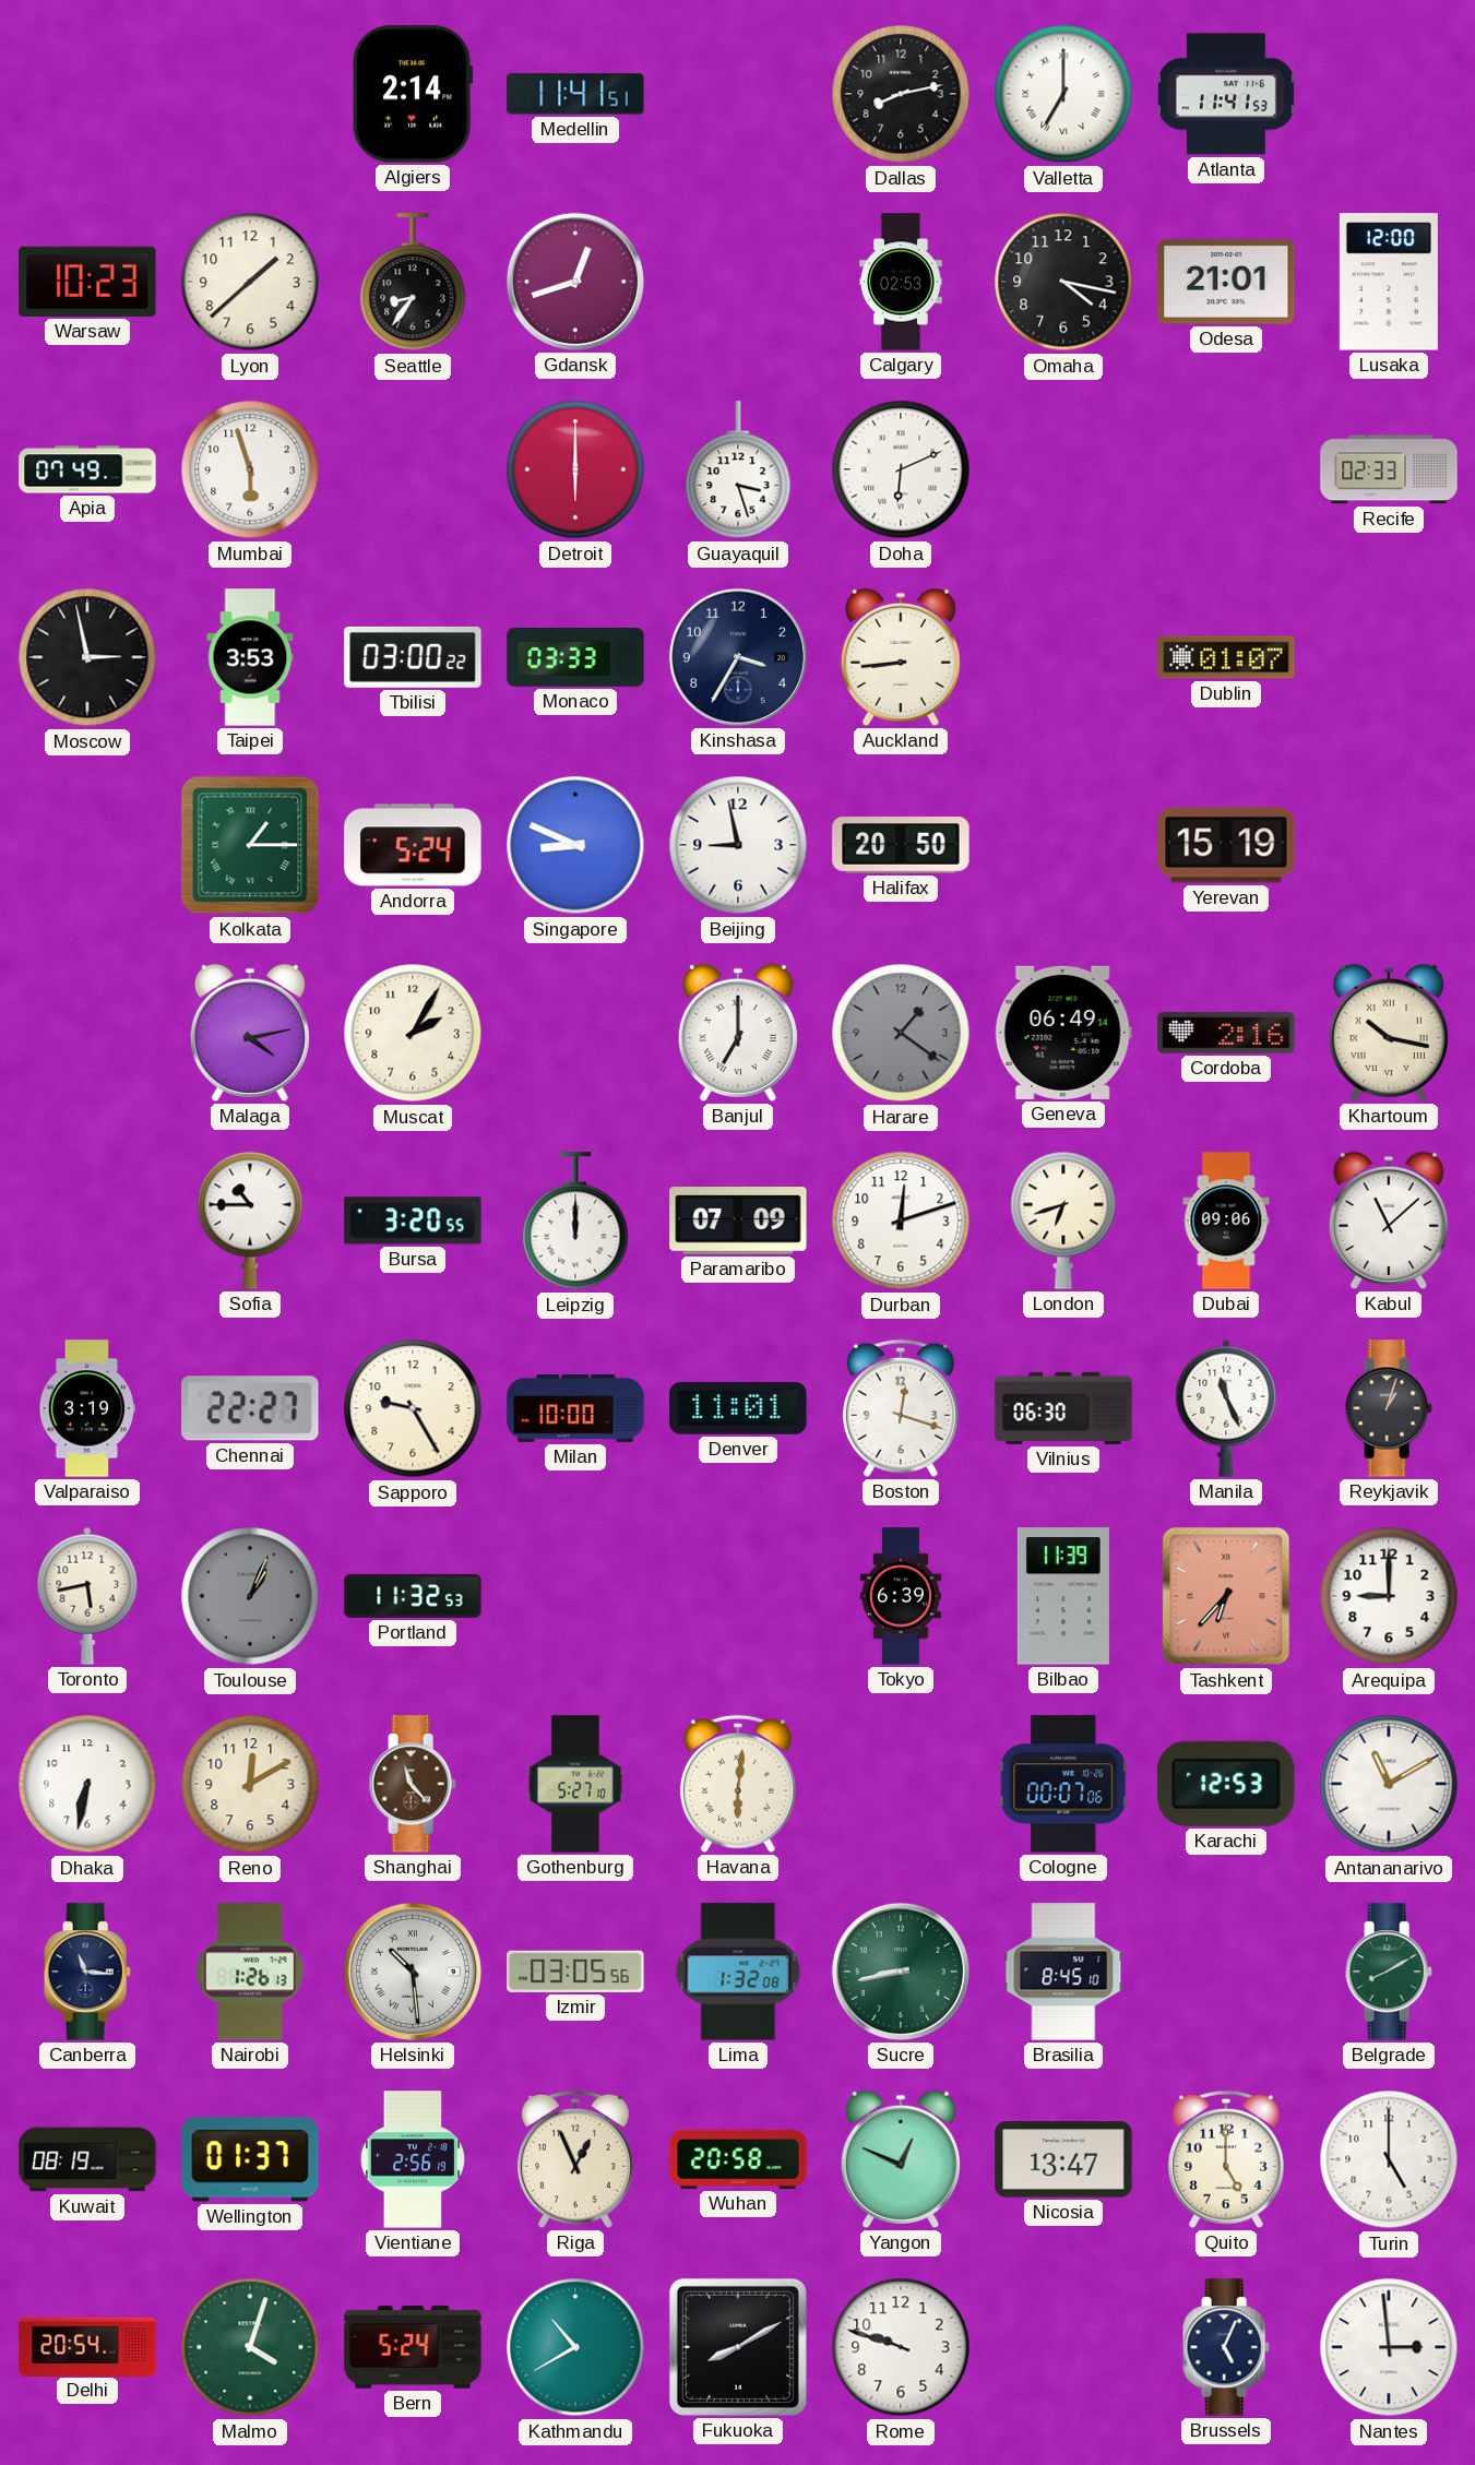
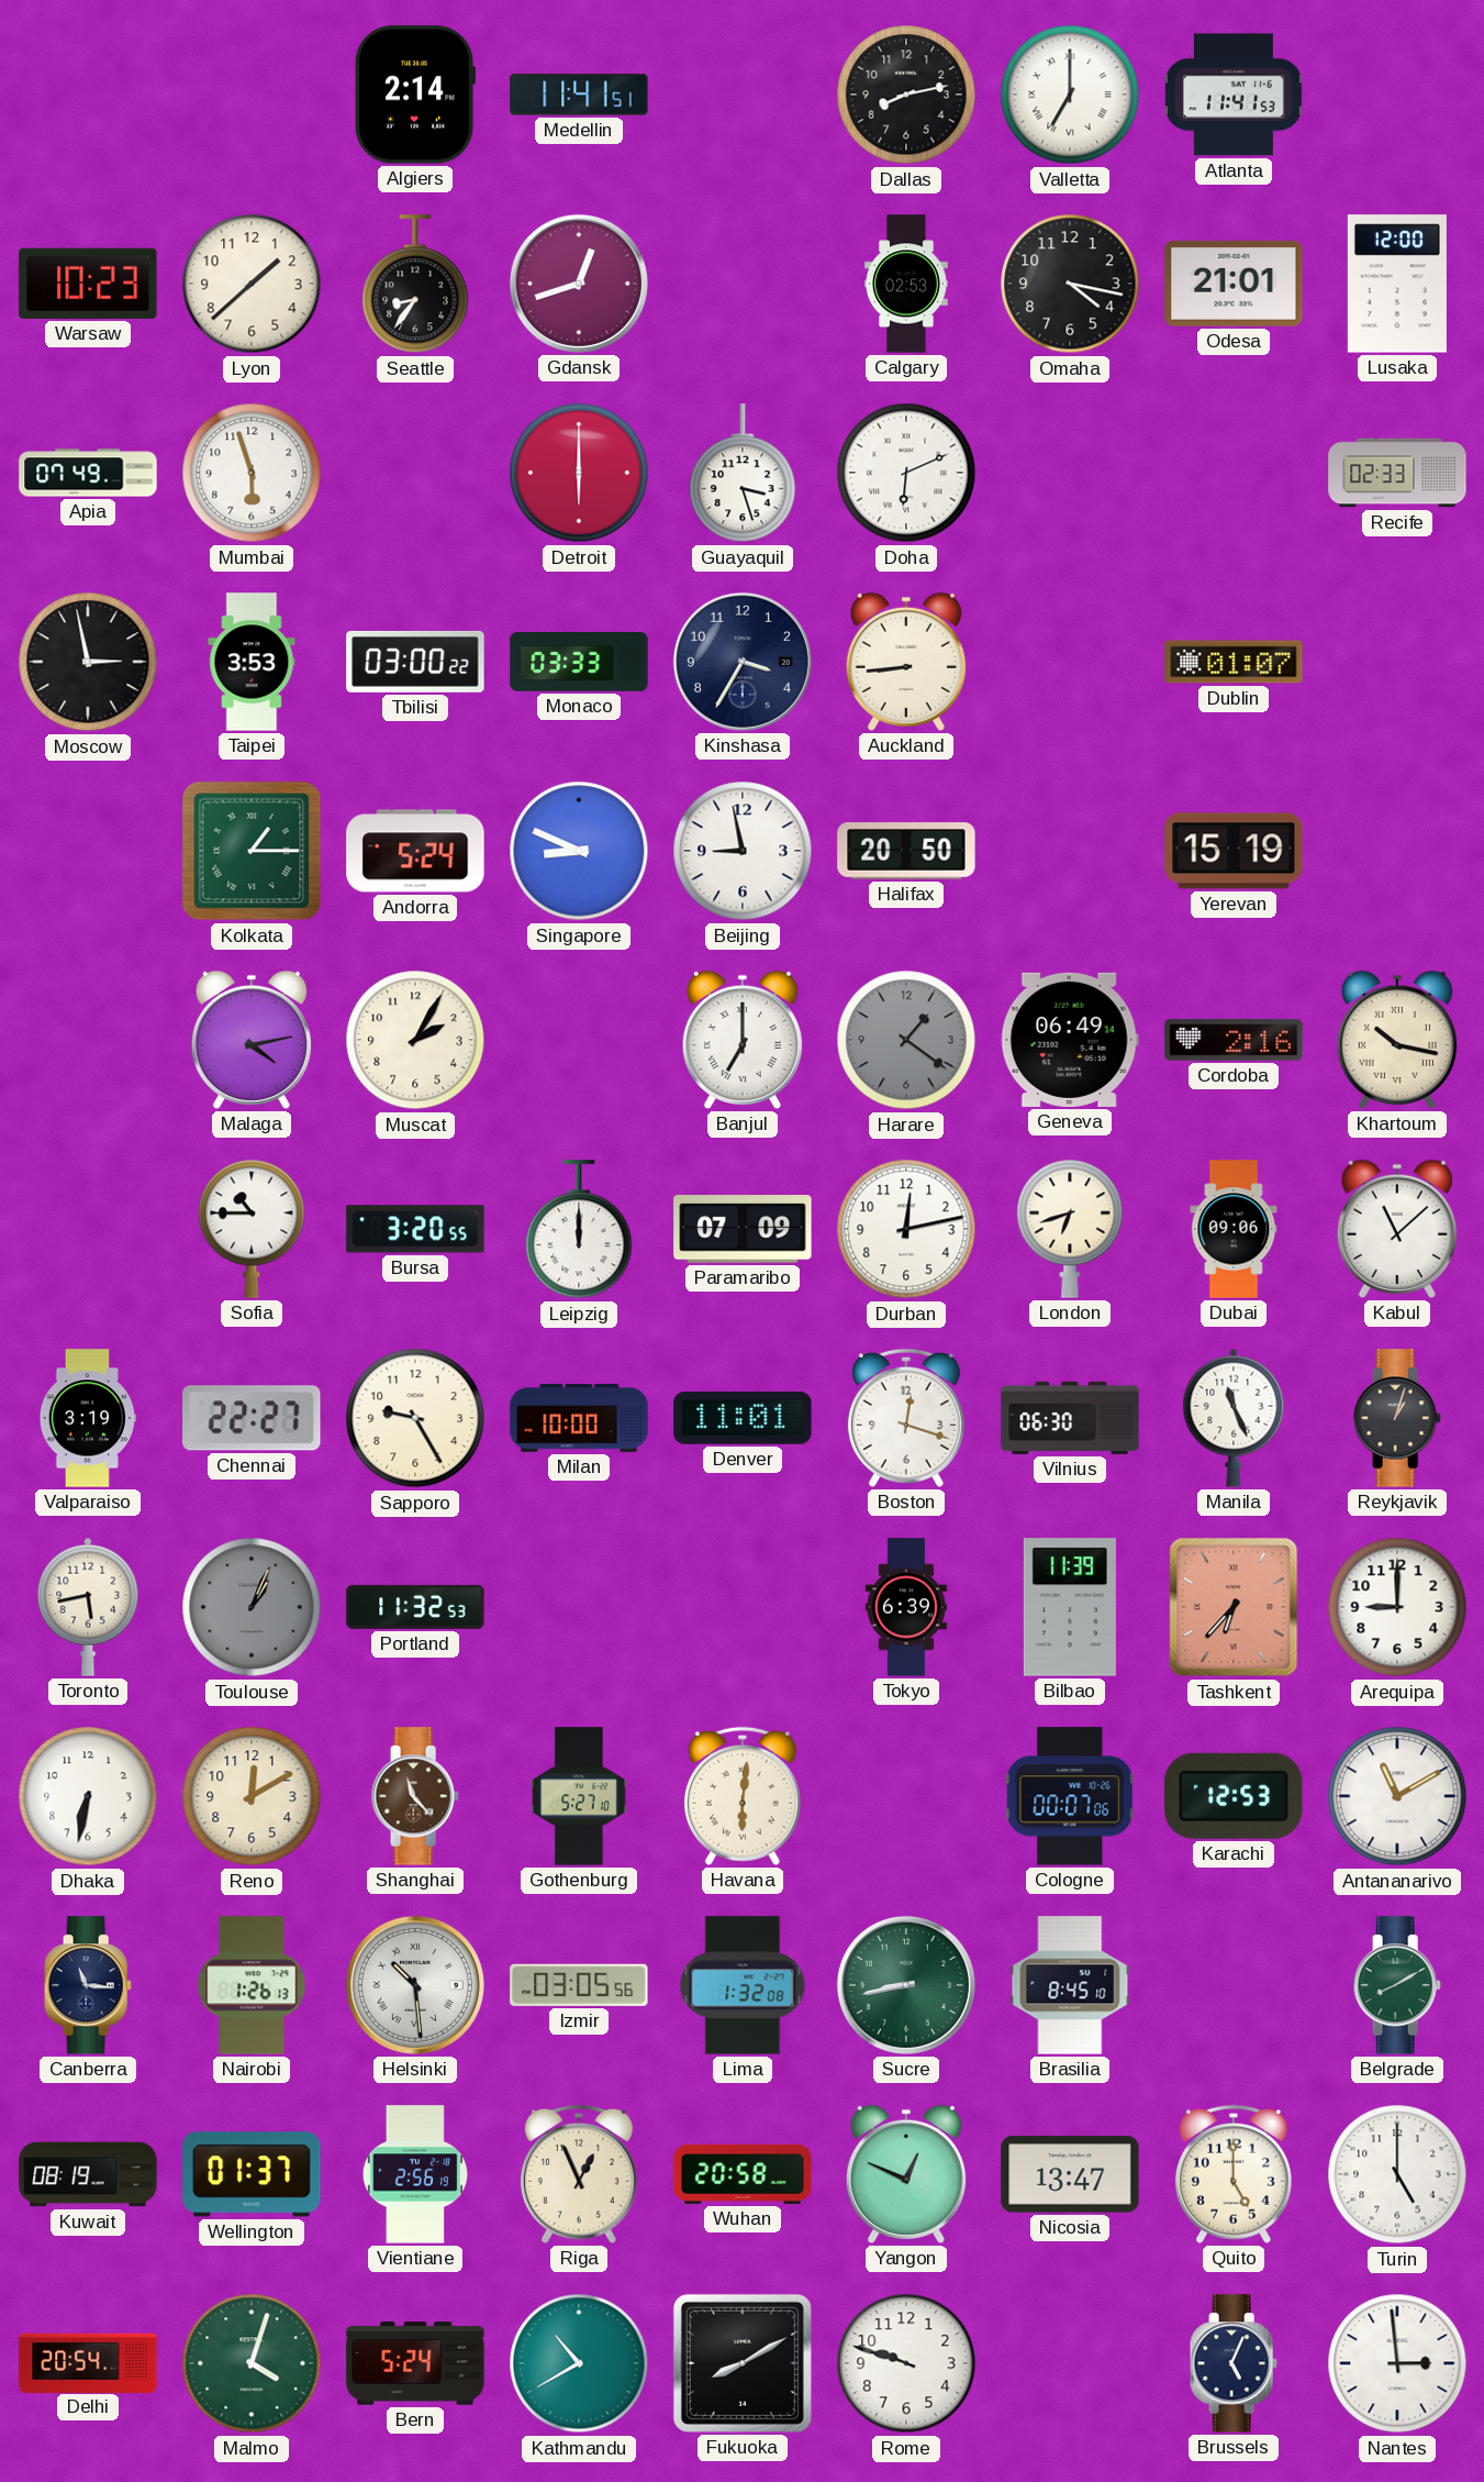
Durban: 12:12 -> 12:13
